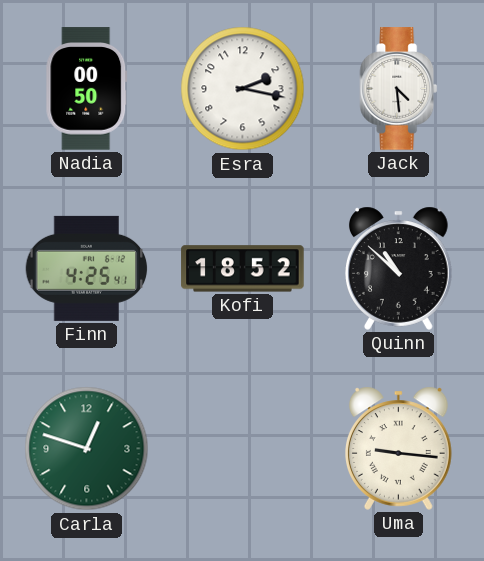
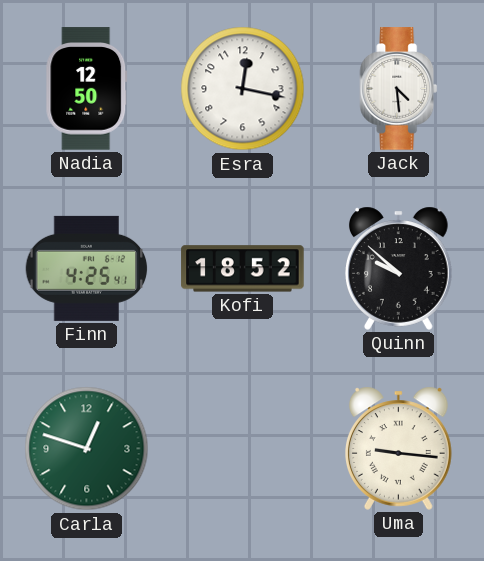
Nadia: 00:50 -> 12:50
Esra: 2:17 -> 12:17
Quinn: 10:52 -> 9:52
